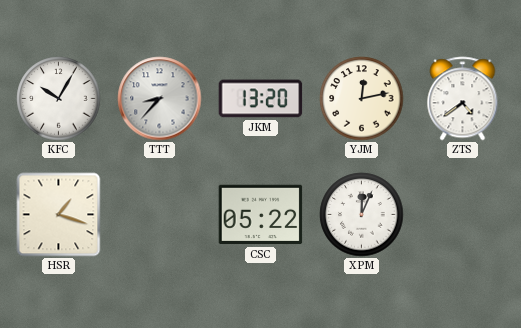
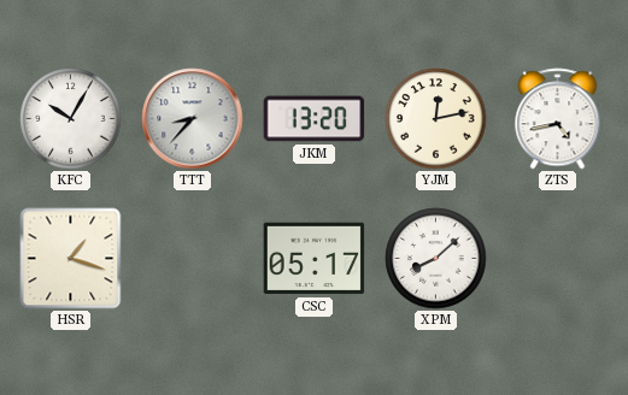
ZTS: 4:39 -> 4:43
CSC: 05:22 -> 05:17
XPM: 12:04 -> 8:08
